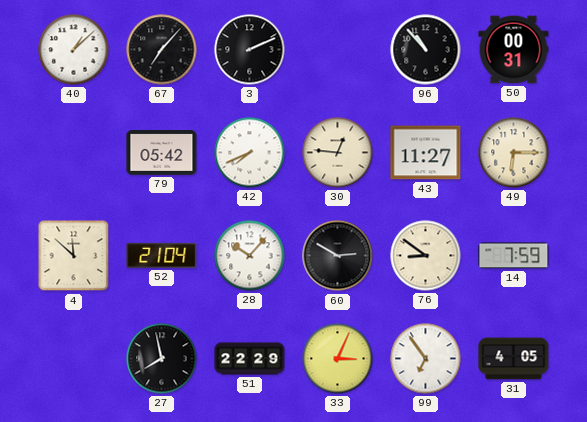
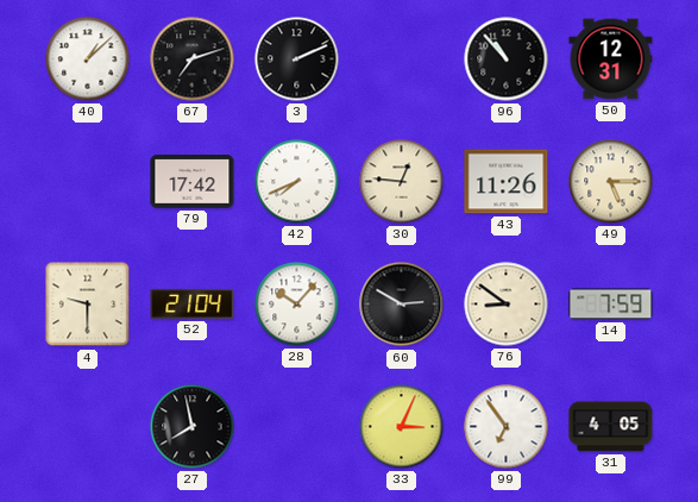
67: 7:07 -> 7:12
50: 00:31 -> 12:31
79: 05:42 -> 17:42
43: 11:27 -> 11:26
49: 6:15 -> 5:15
4: 11:52 -> 9:30
51: 22:29 -> none
